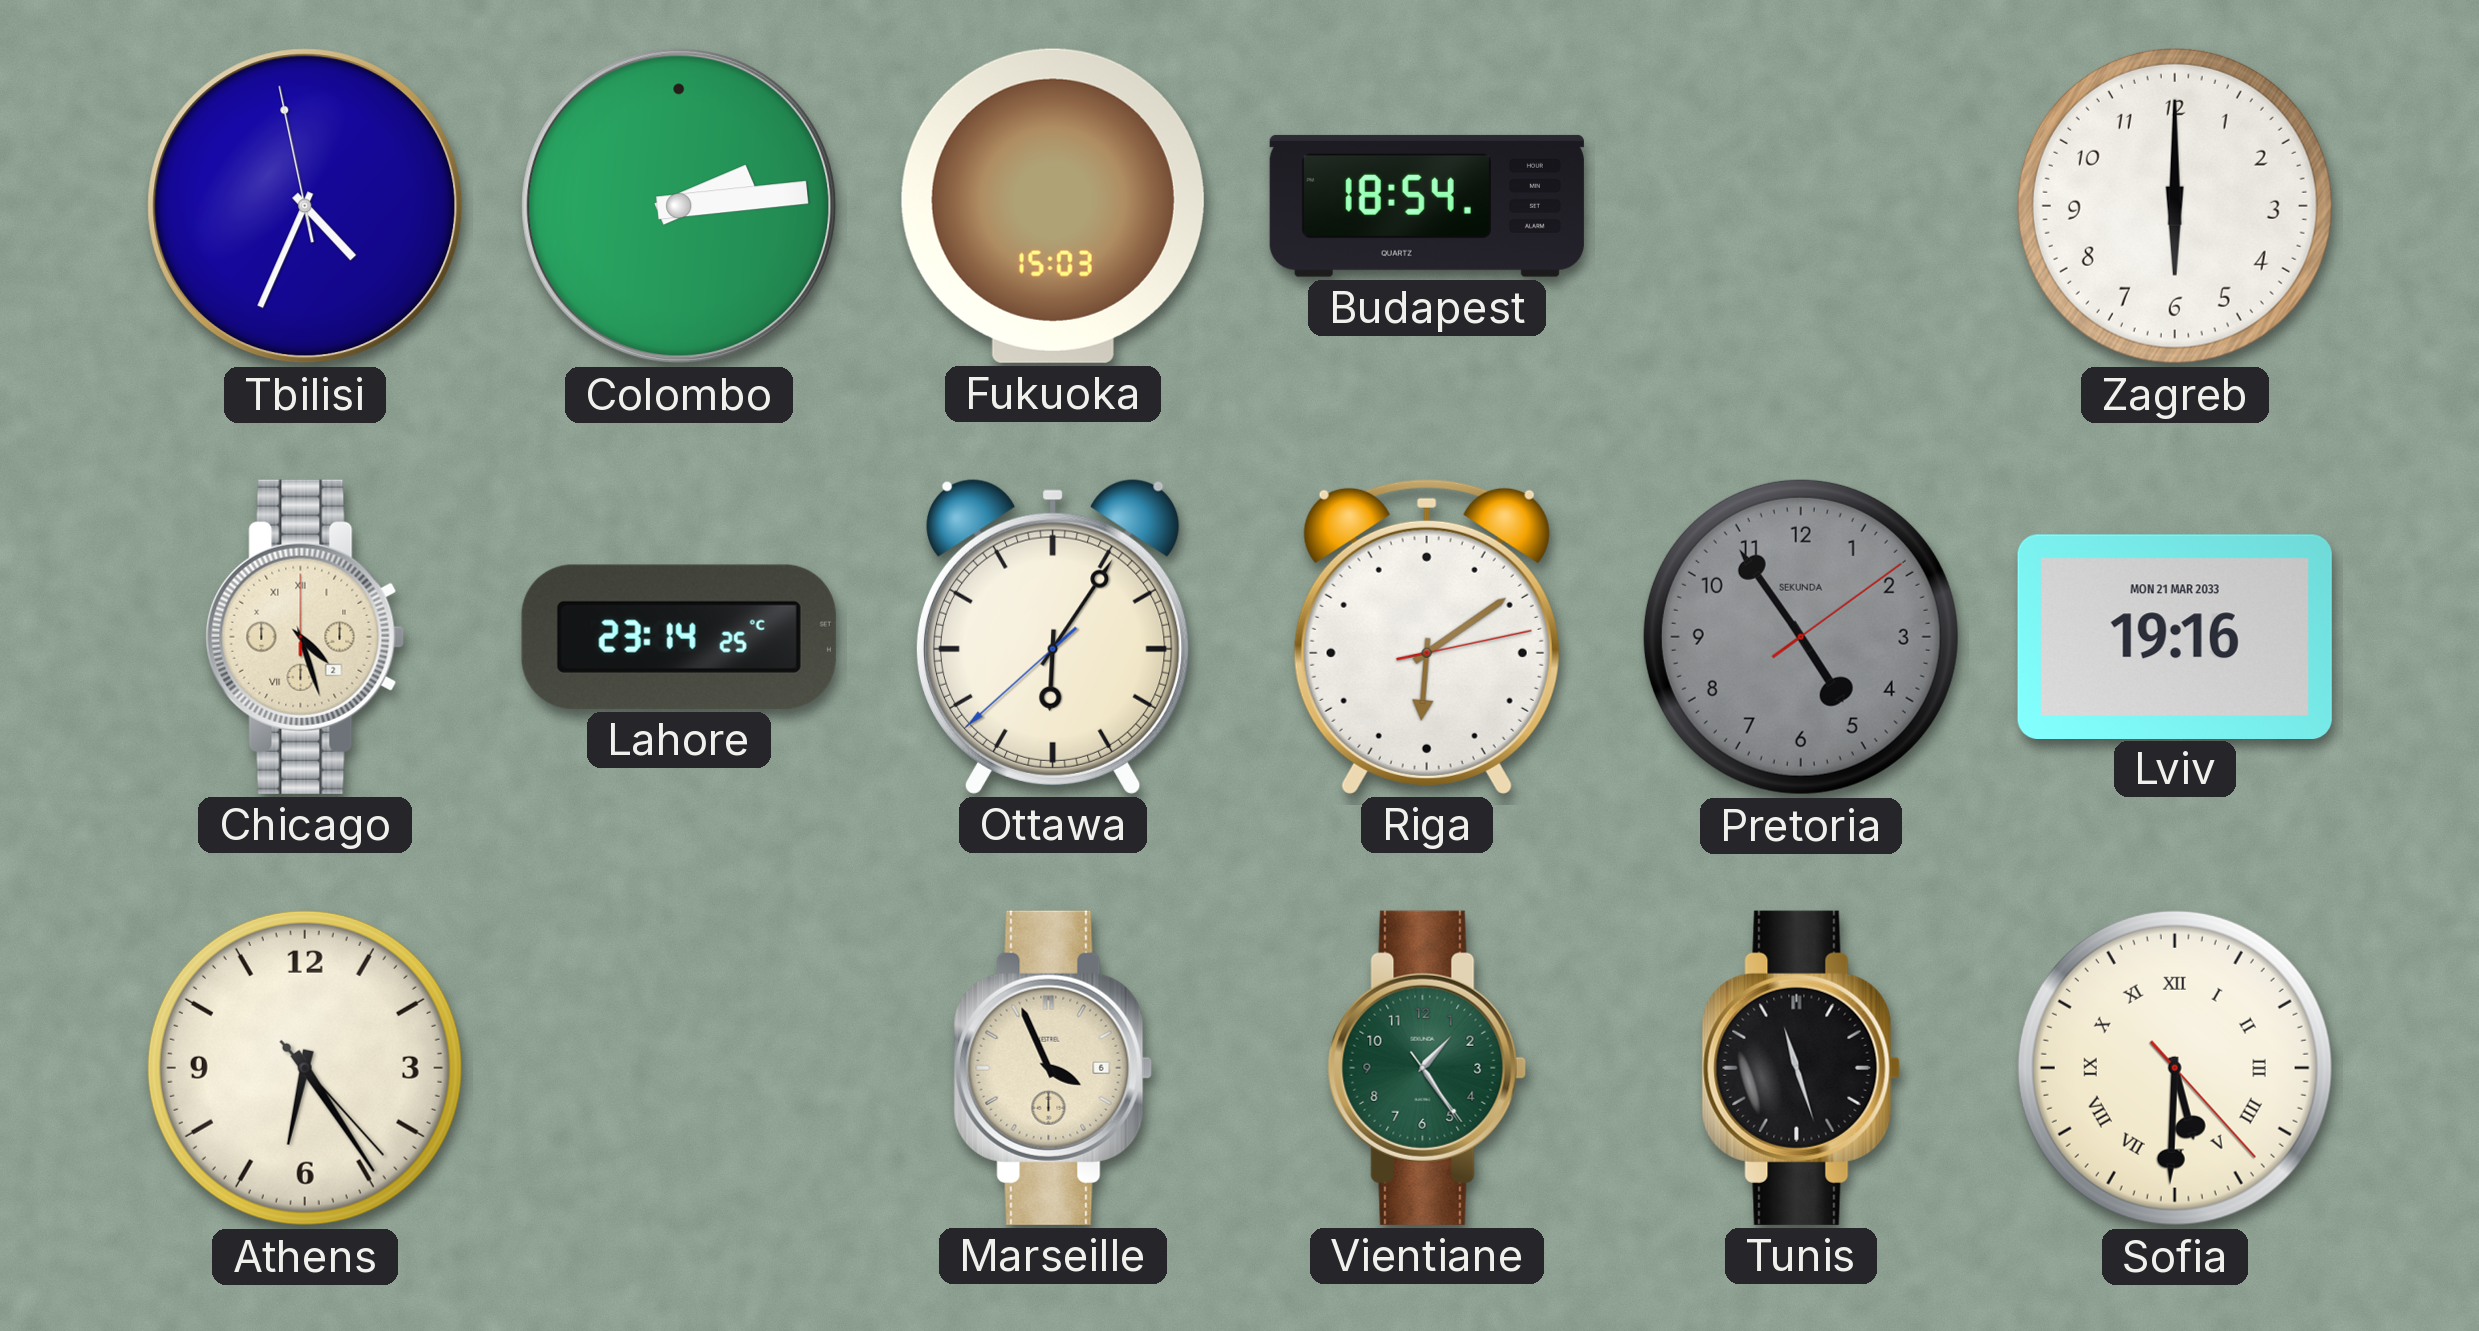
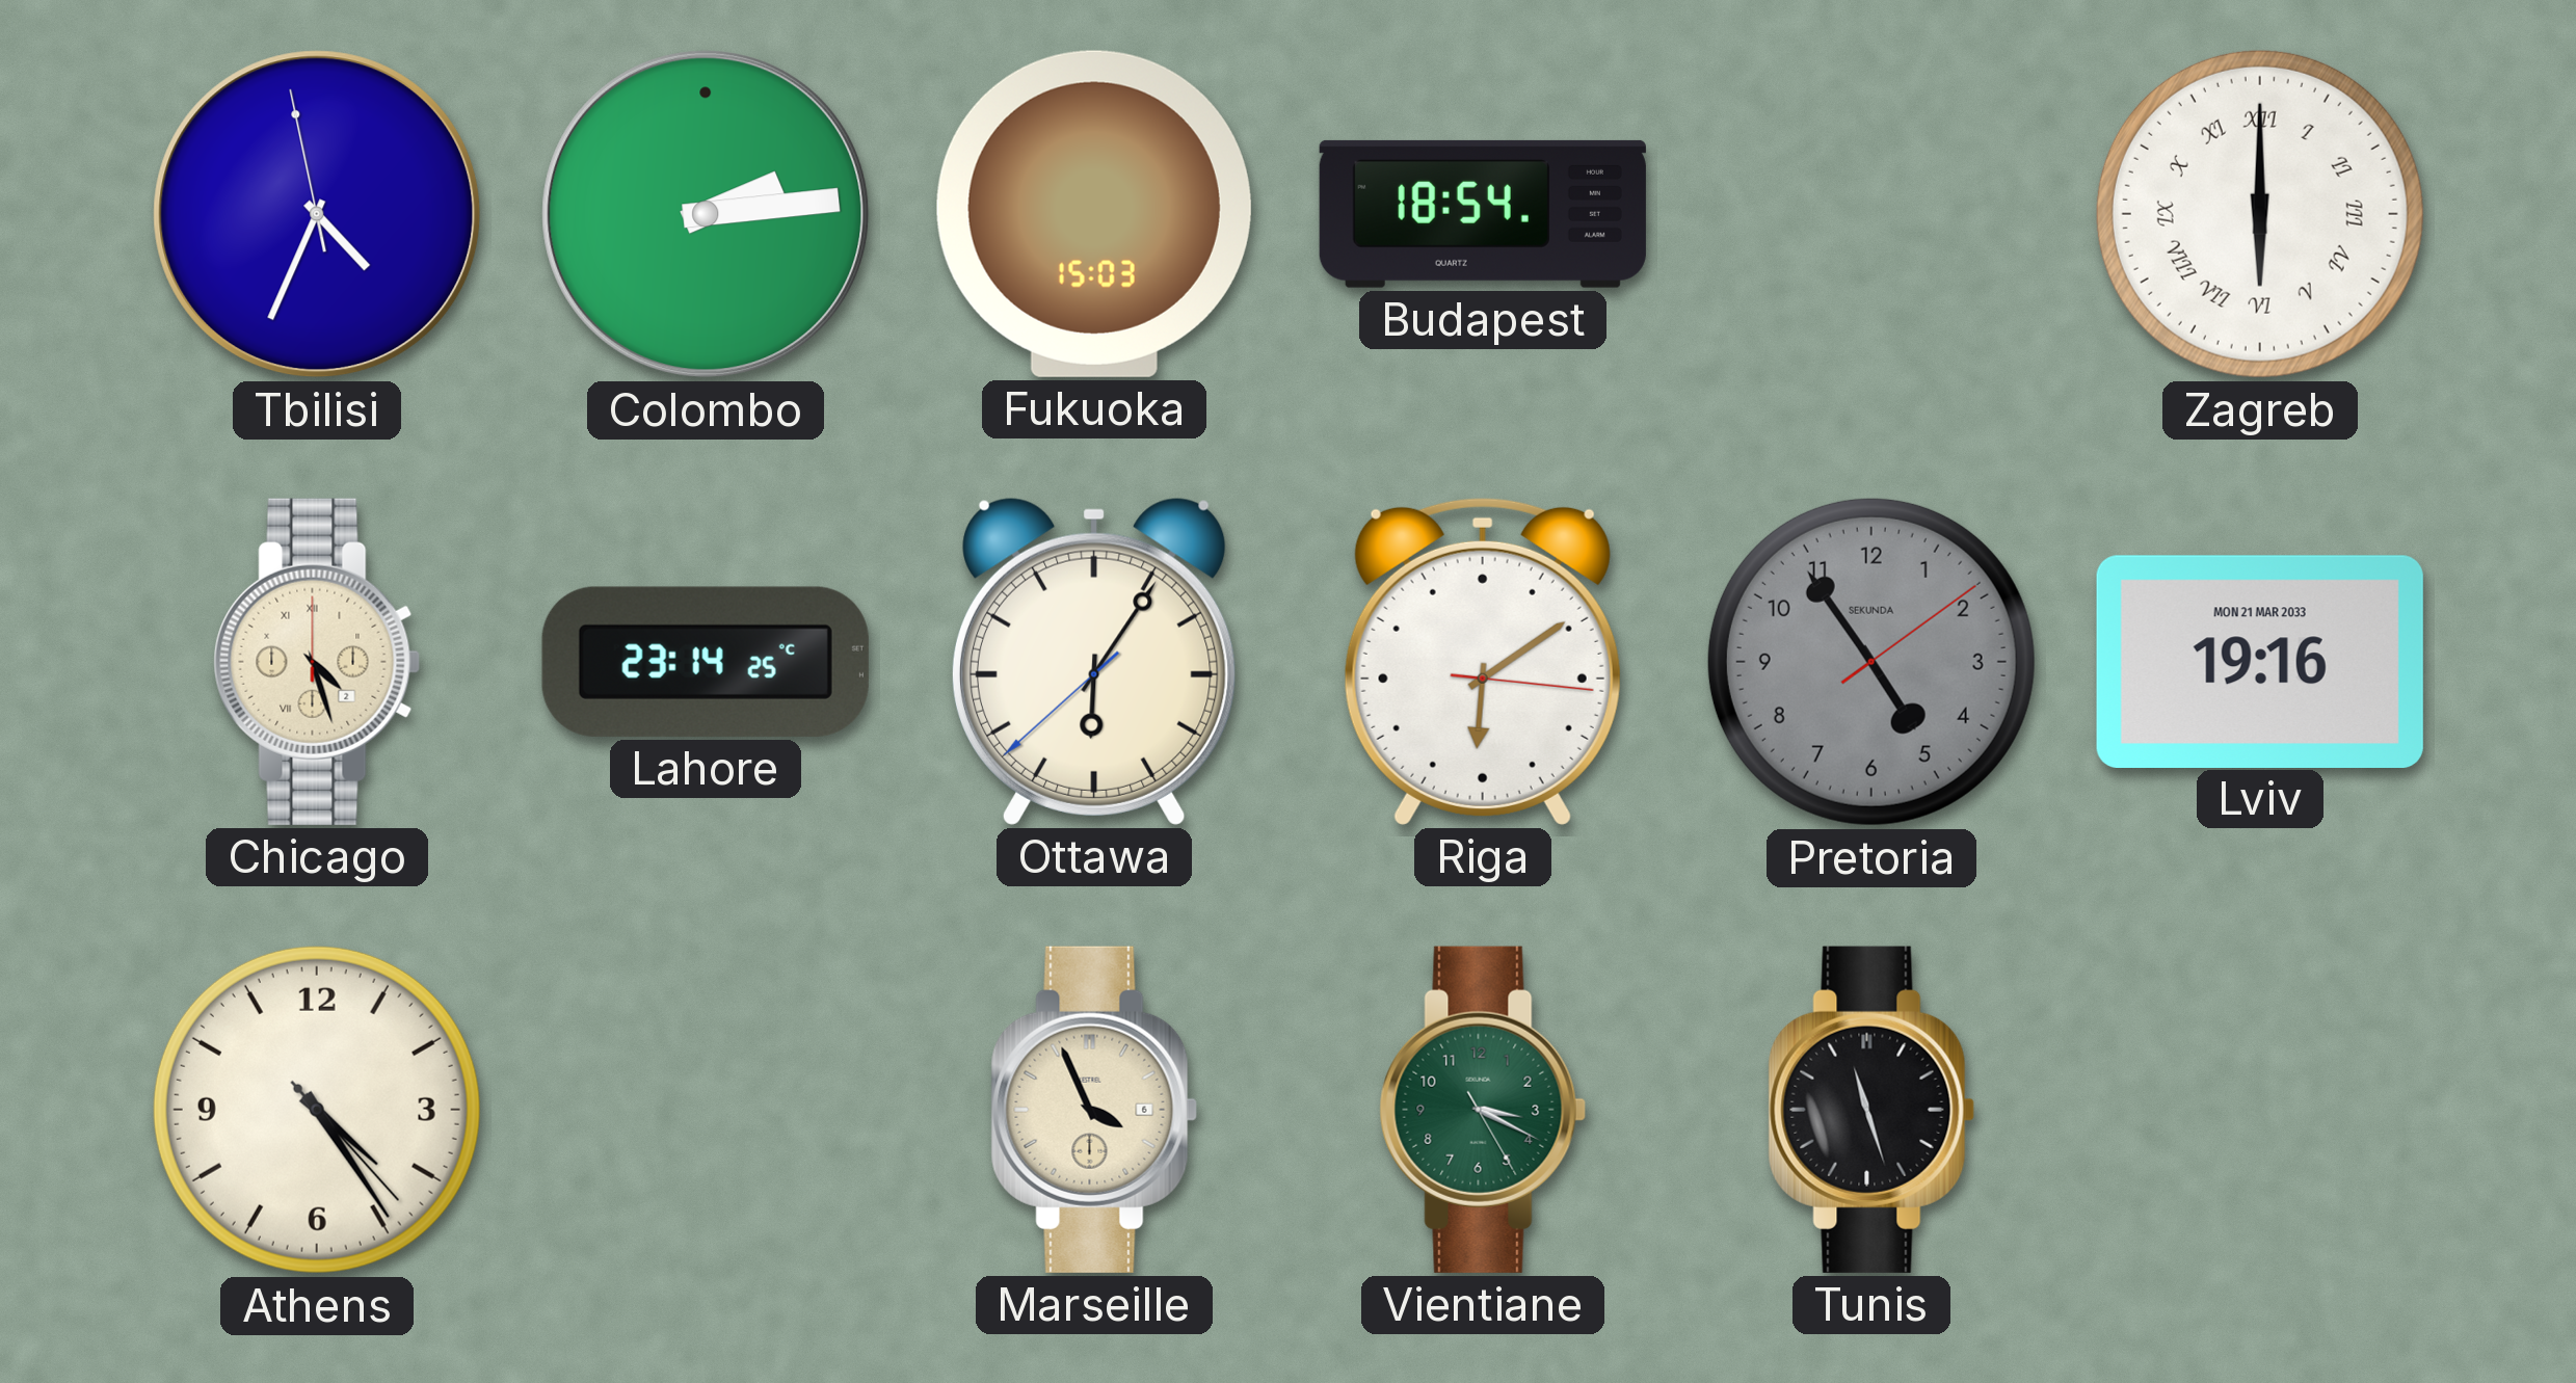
Zagreb numerals: Arabic -> Roman
Riga: 6:09:13 -> 6:09:16
Athens: 6:24 -> 4:24
Vientiane: 1:24 -> 3:19
Sofia: 5:30 -> none
